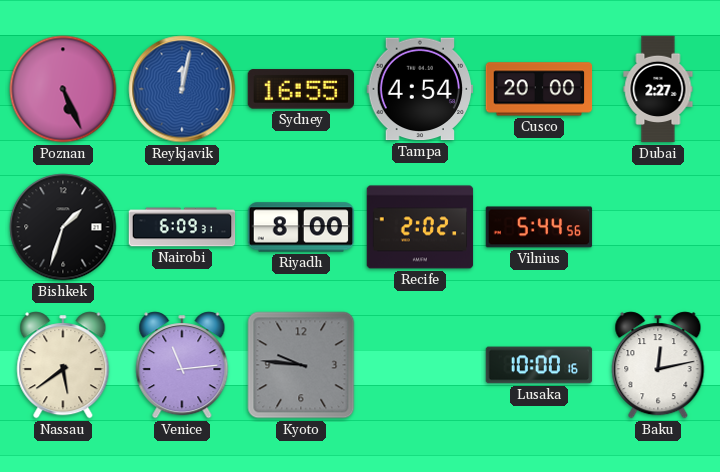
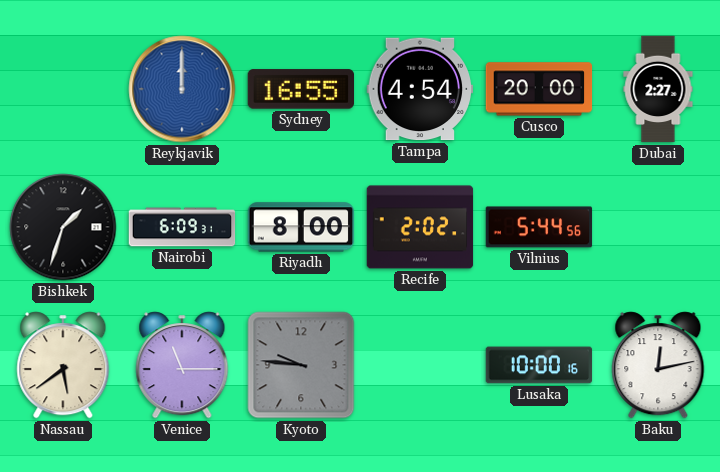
Poznan: 5:26 -> none
Reykjavik: 12:02 -> 12:00
Venice: 11:14 -> 11:15
